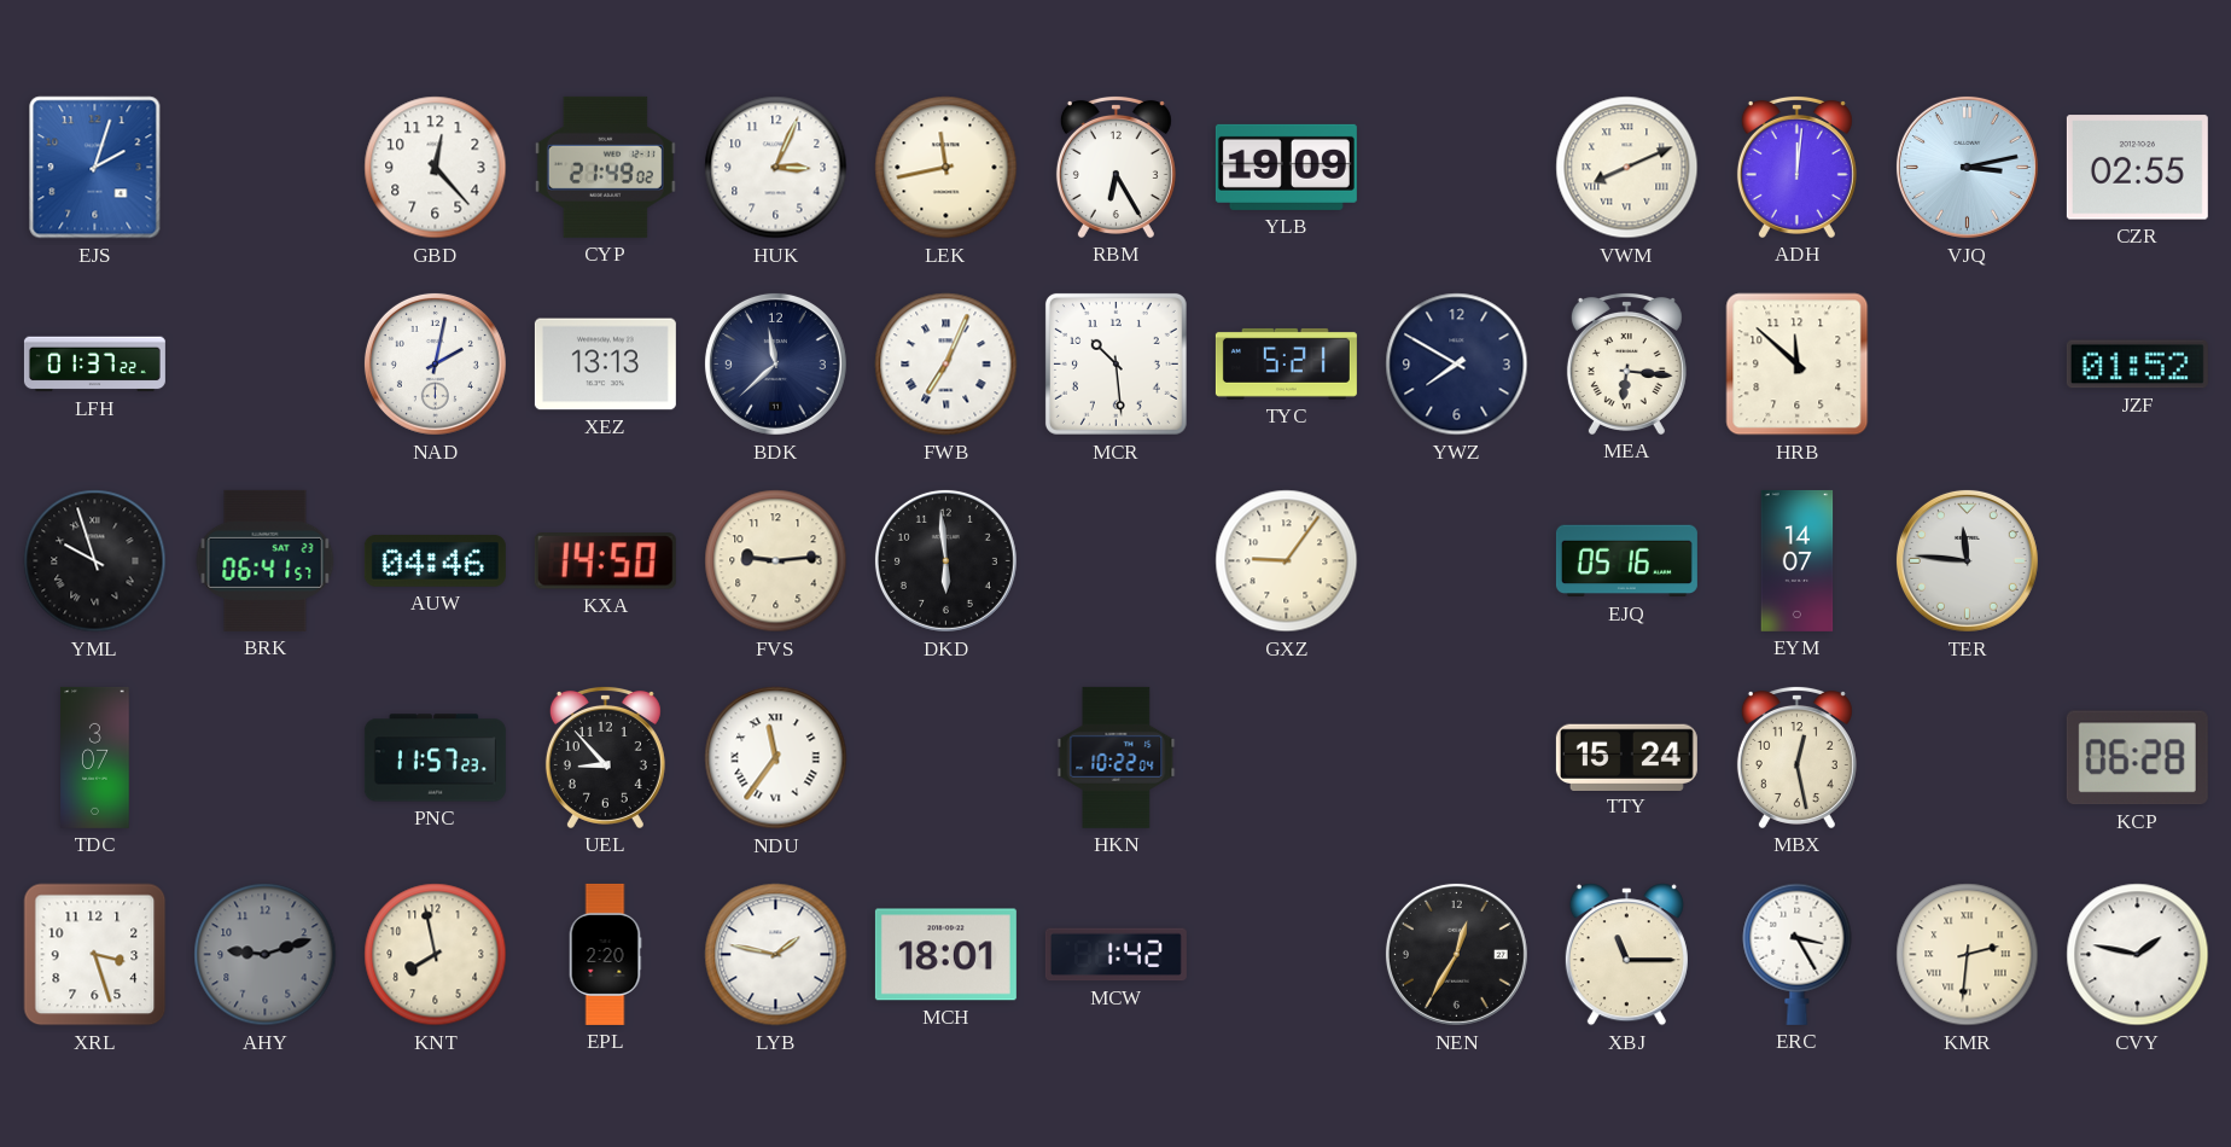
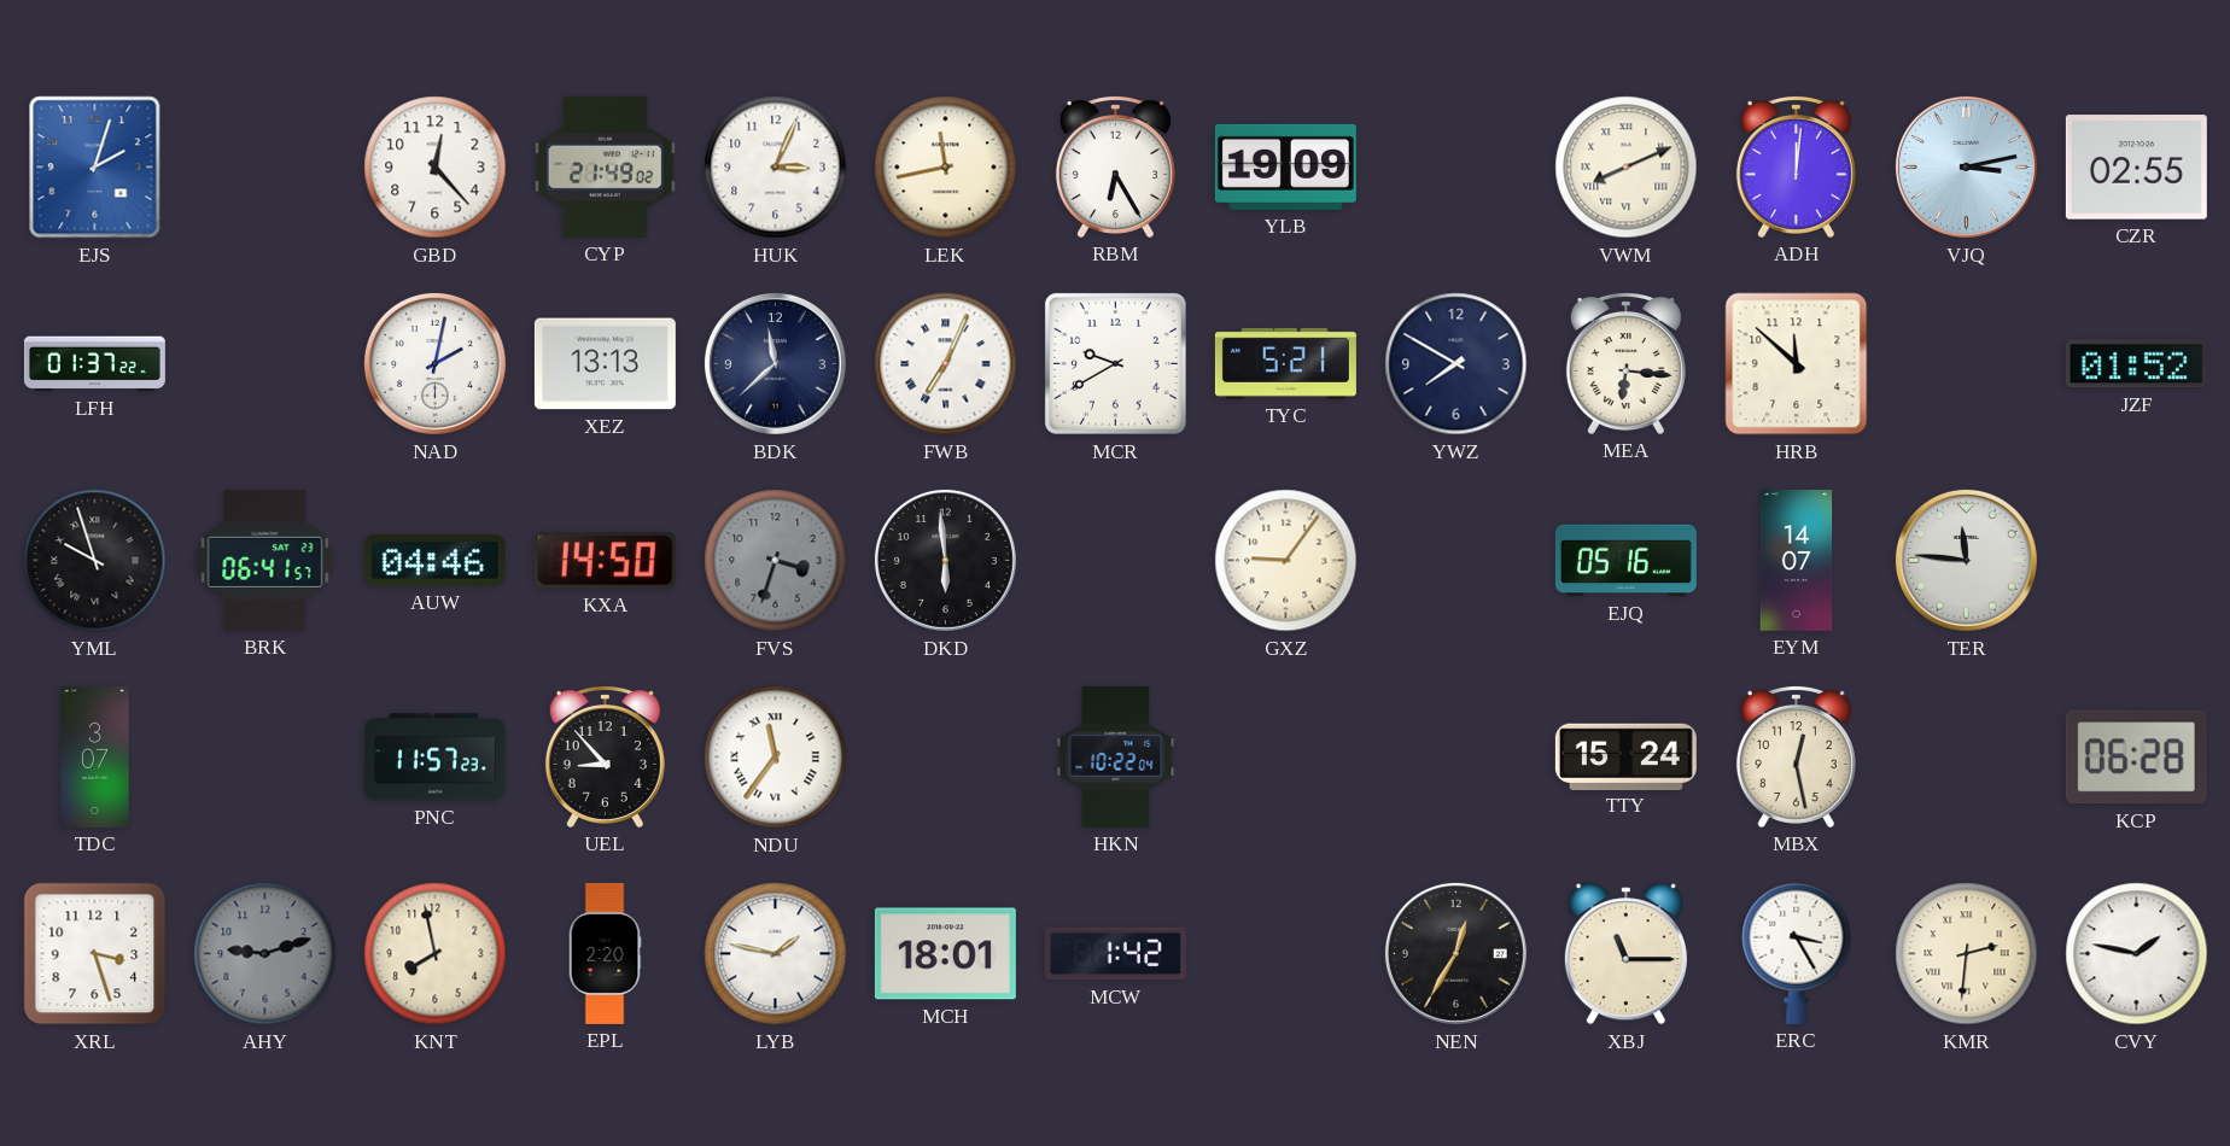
MCR: 10:29 -> 9:40
FVS: 9:14 -> 3:33
FVS dial: cream -> grey
